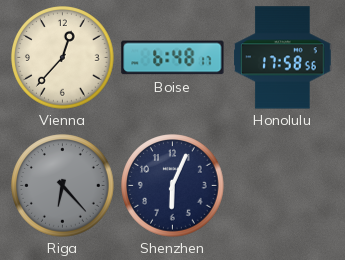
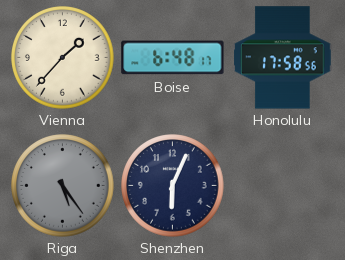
Vienna: 12:37 -> 1:37
Riga: 6:23 -> 5:24
